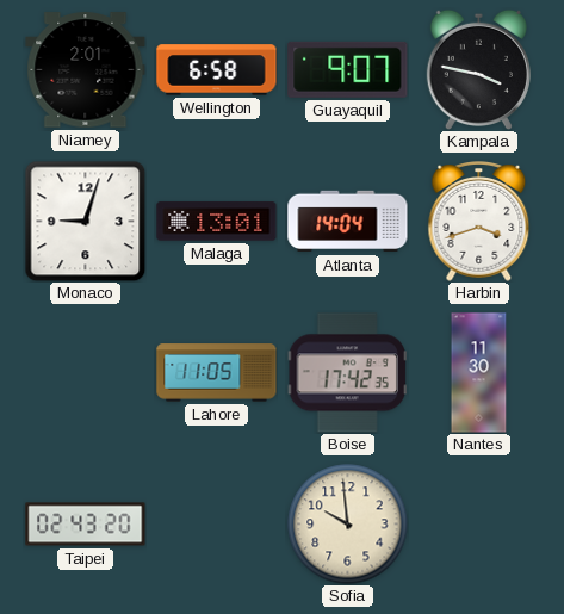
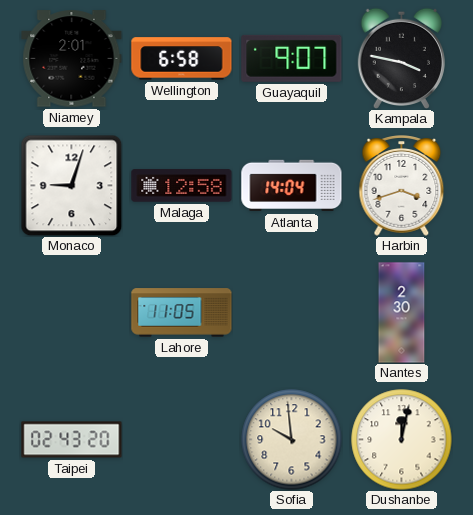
Malaga: 13:01 -> 12:58
Boise: 17:42 -> none
Nantes: 11:30 -> 2:30
Dushanbe: none -> 12:02
